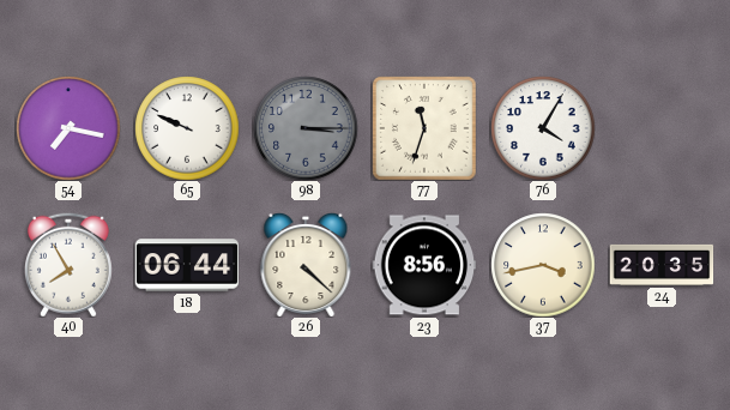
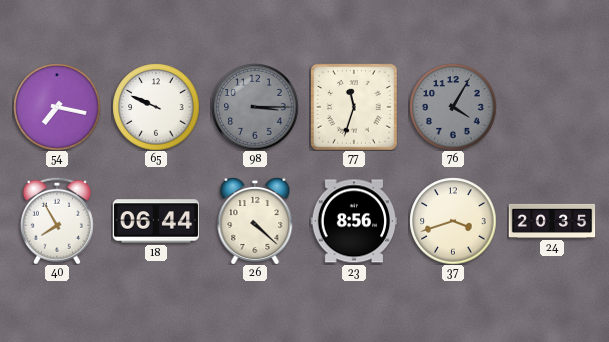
76 dial: white -> grey
37: 3:43 -> 3:42
